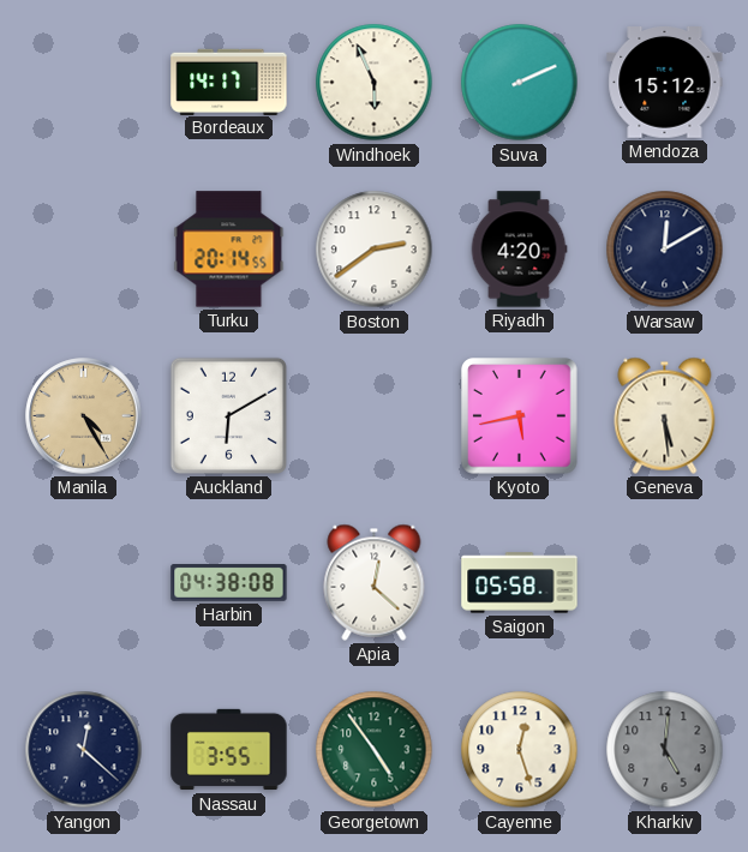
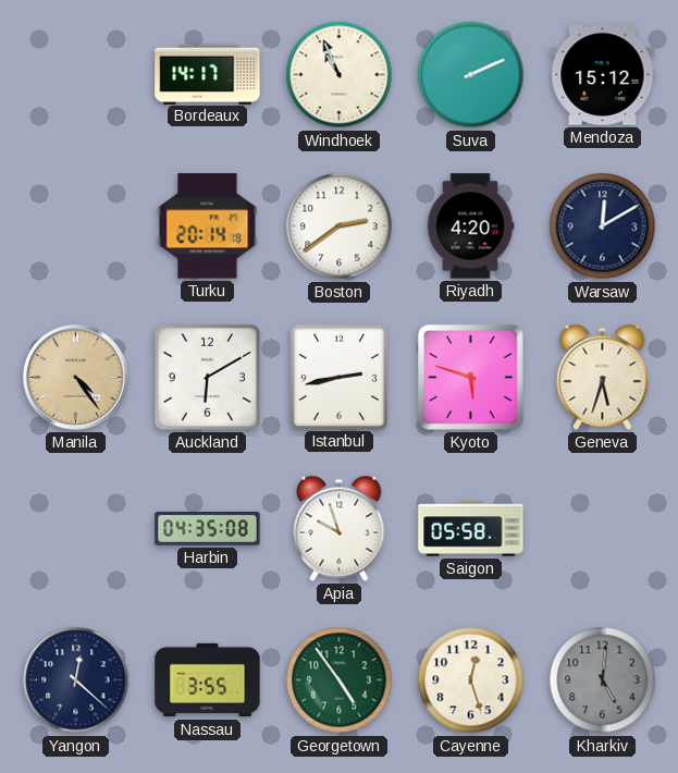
Windhoek: 5:56 -> 10:56
Turku: 20:14:55 -> 20:14:18
Manila: 4:25 -> 4:24
Istanbul: none -> 2:43
Kyoto: 5:43 -> 5:48
Geneva: 5:29 -> 5:33
Harbin: 04:38 -> 04:35
Apia: 12:22 -> 9:57
